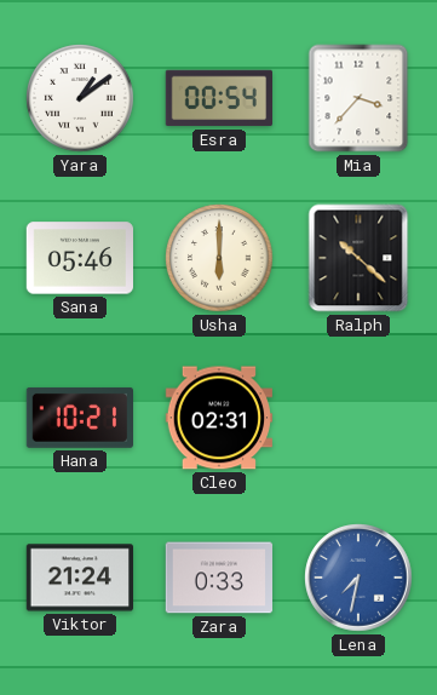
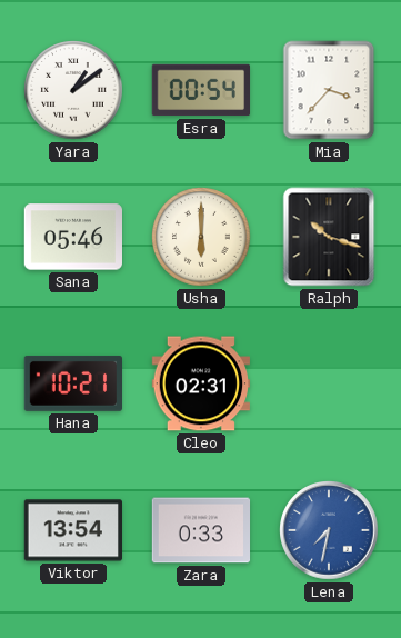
Ralph: 10:22 -> 10:18
Viktor: 21:24 -> 13:54
